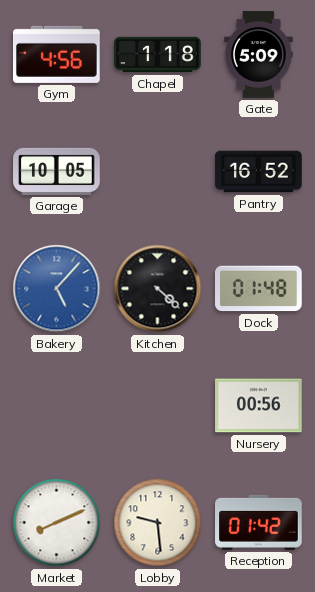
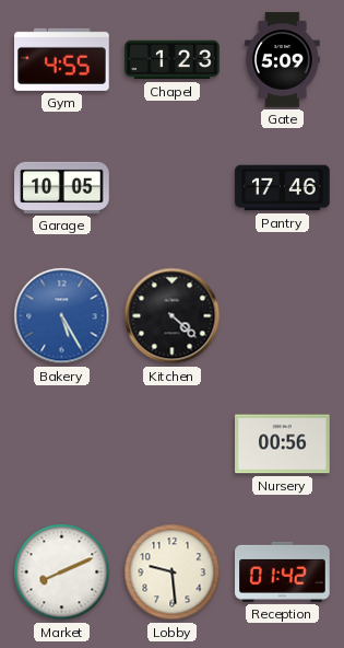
Gym: 4:56 -> 4:55
Chapel: 1:18 -> 1:23
Pantry: 16:52 -> 17:46
Bakery: 5:07 -> 5:25
Dock: 01:48 -> none
